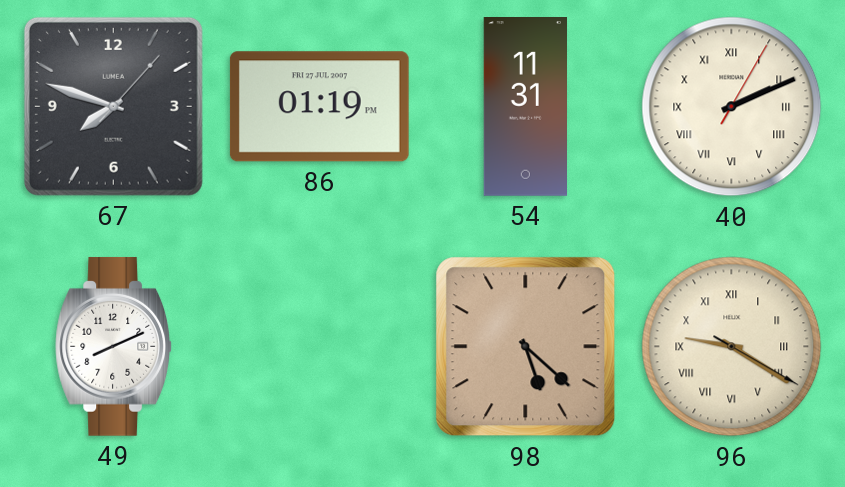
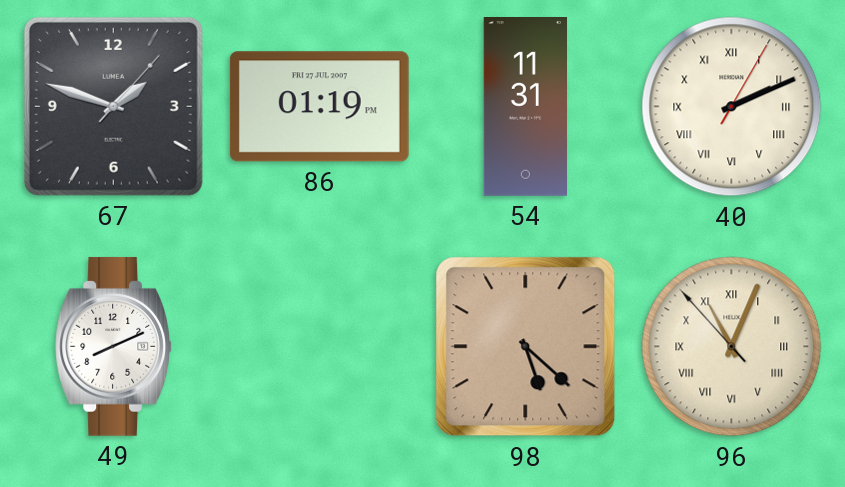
67: 7:48 -> 1:48
96: 9:20 -> 11:03
